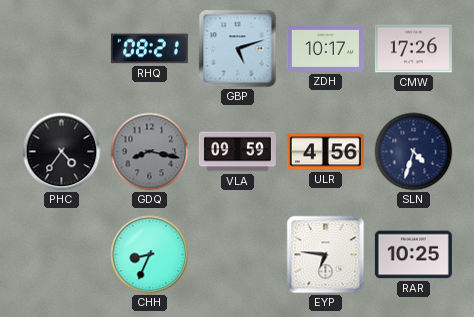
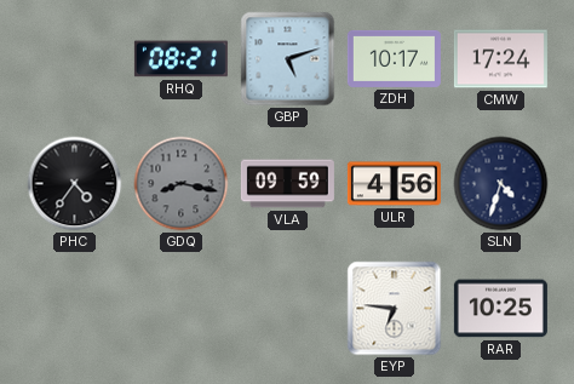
CMW: 17:26 -> 17:24
CHH: 8:34 -> none
